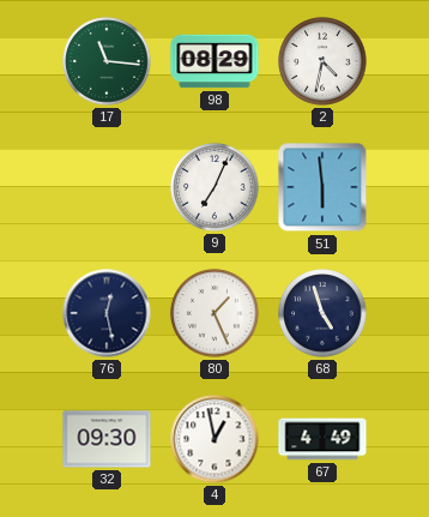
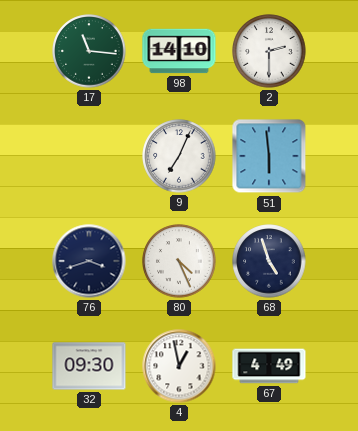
98: 08:29 -> 14:10
2: 4:32 -> 2:30
76: 12:28 -> 3:42
80: 1:26 -> 4:26
